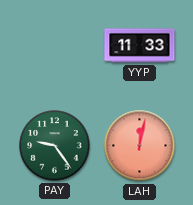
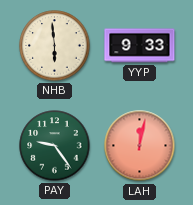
NHB: none -> 5:59
YYP: 11:33 -> 9:33
